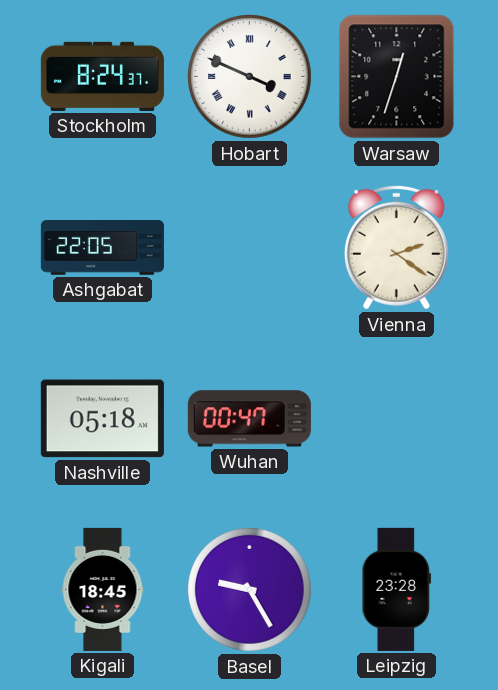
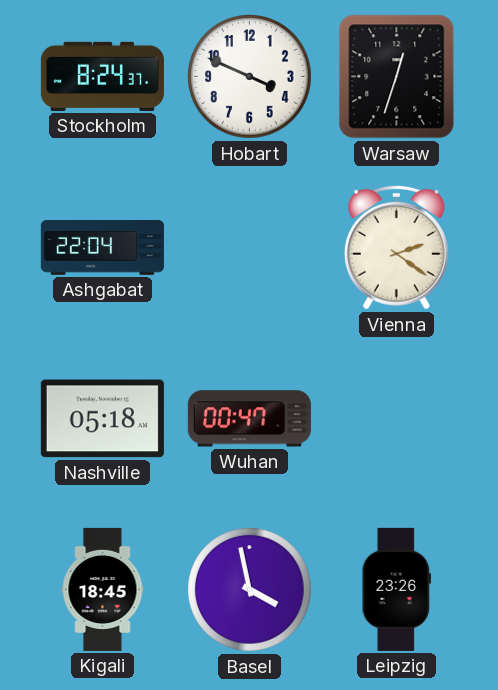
Hobart numerals: Roman -> Arabic
Ashgabat: 22:05 -> 22:04
Basel: 9:25 -> 3:58
Leipzig: 23:28 -> 23:26
